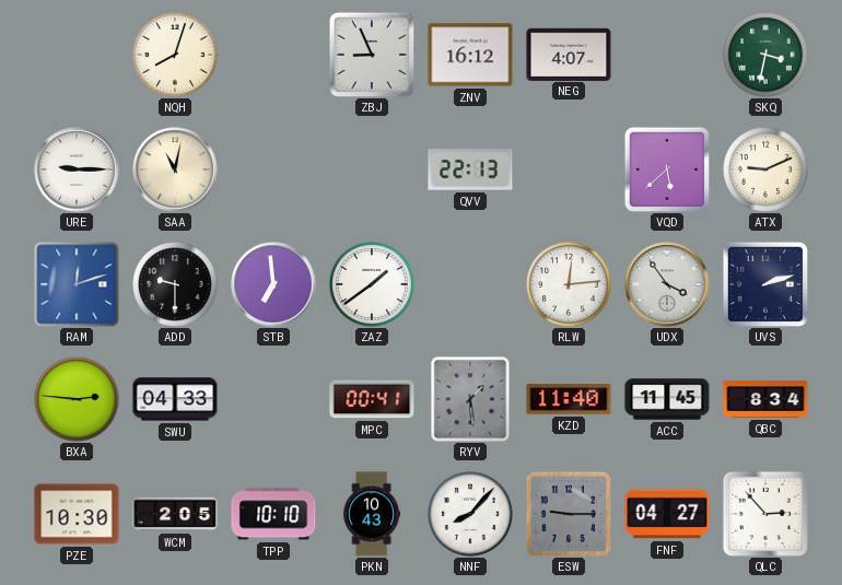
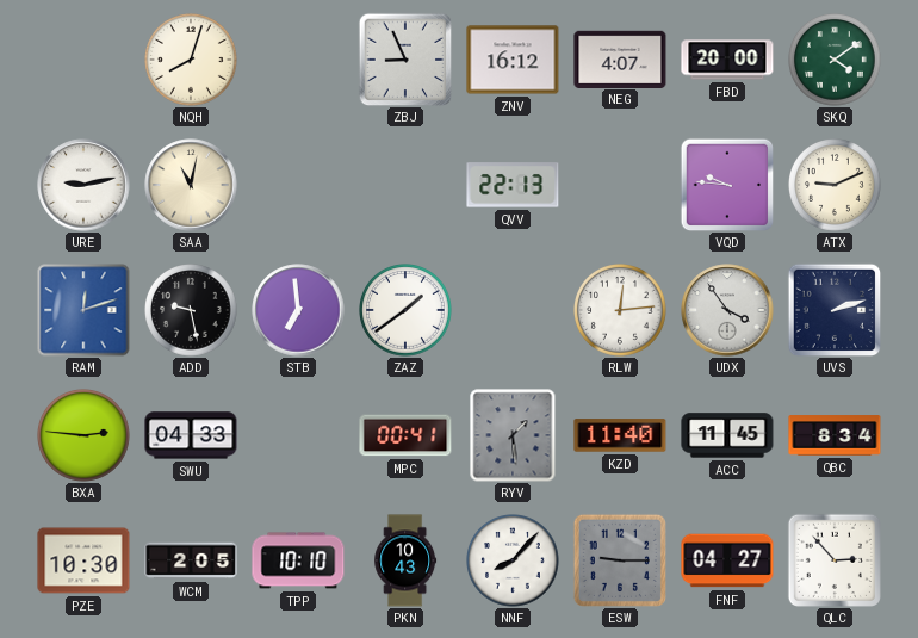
FBD: none -> 20:00
SKQ: 3:32 -> 4:09
URE: 9:15 -> 9:13
VQD: 5:38 -> 9:46
ADD: 9:30 -> 9:28
